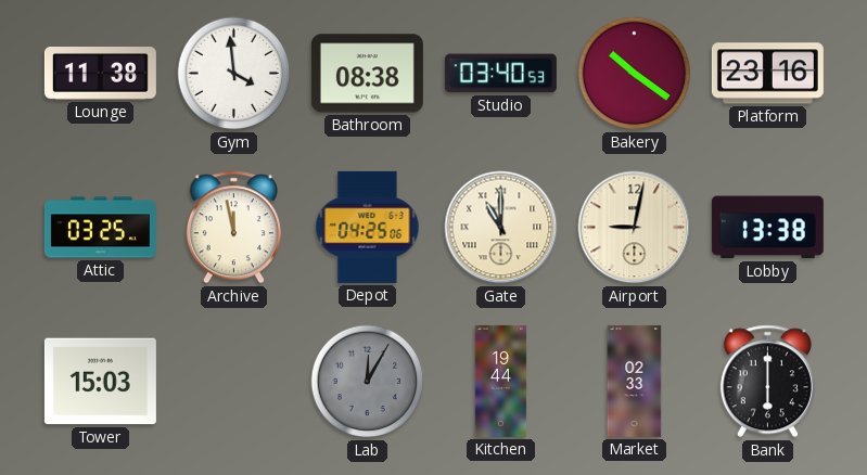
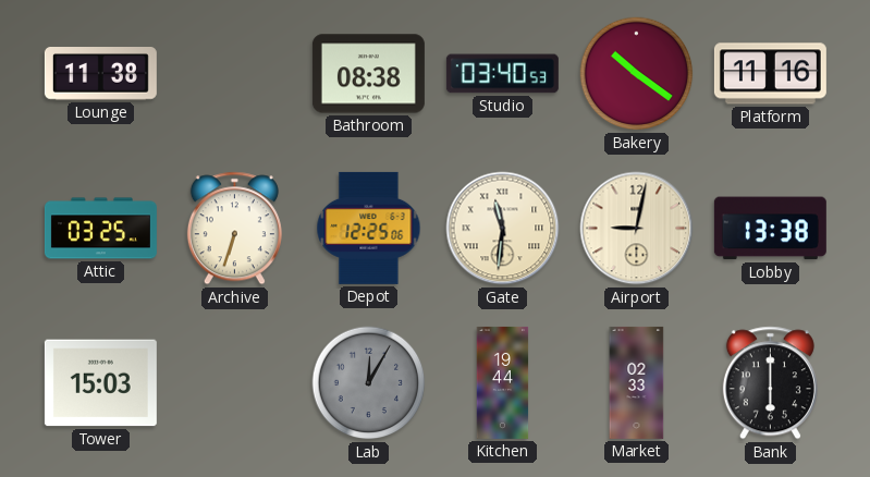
Gym: 3:59 -> none
Platform: 23:16 -> 11:16
Archive: 11:58 -> 6:33
Depot: 04:25 -> 12:25
Gate: 11:00 -> 11:31
